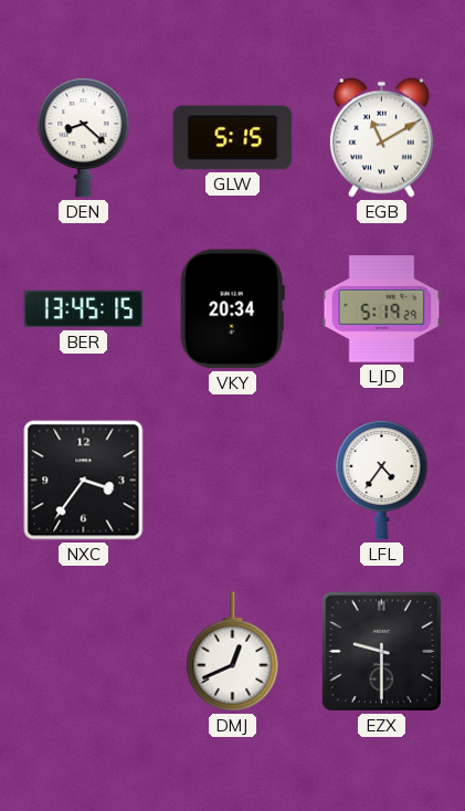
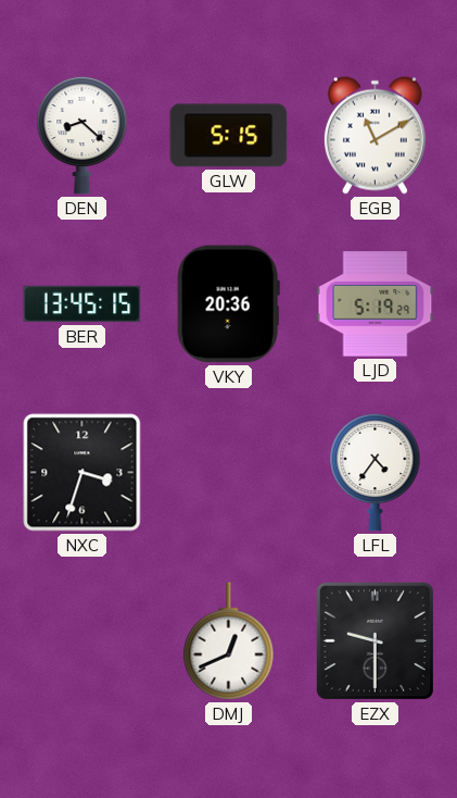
VKY: 20:34 -> 20:36
NXC: 3:36 -> 3:33
